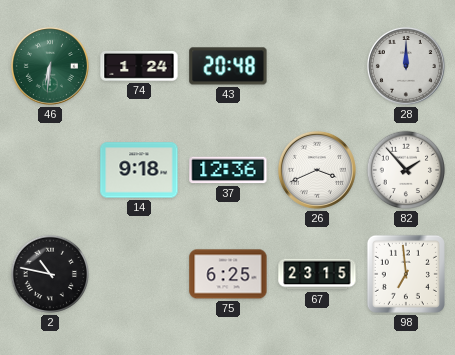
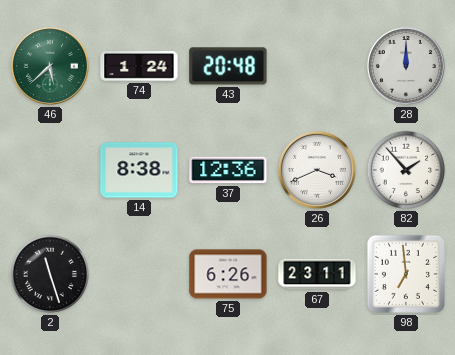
46: 6:31 -> 5:38
14: 9:18 -> 8:38
2: 10:47 -> 11:27
75: 6:25 -> 6:26
67: 23:15 -> 23:11
